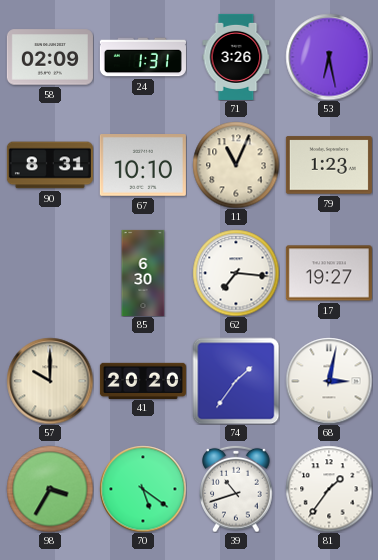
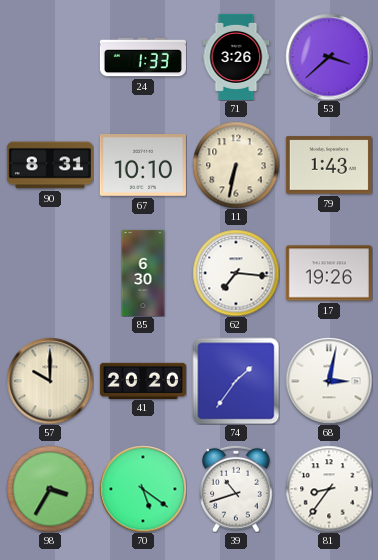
58: 02:09 -> none
24: 1:31 -> 1:33
53: 6:28 -> 3:38
11: 11:04 -> 6:32
79: 1:23 -> 1:43
17: 19:27 -> 19:26
81: 1:36 -> 8:36
